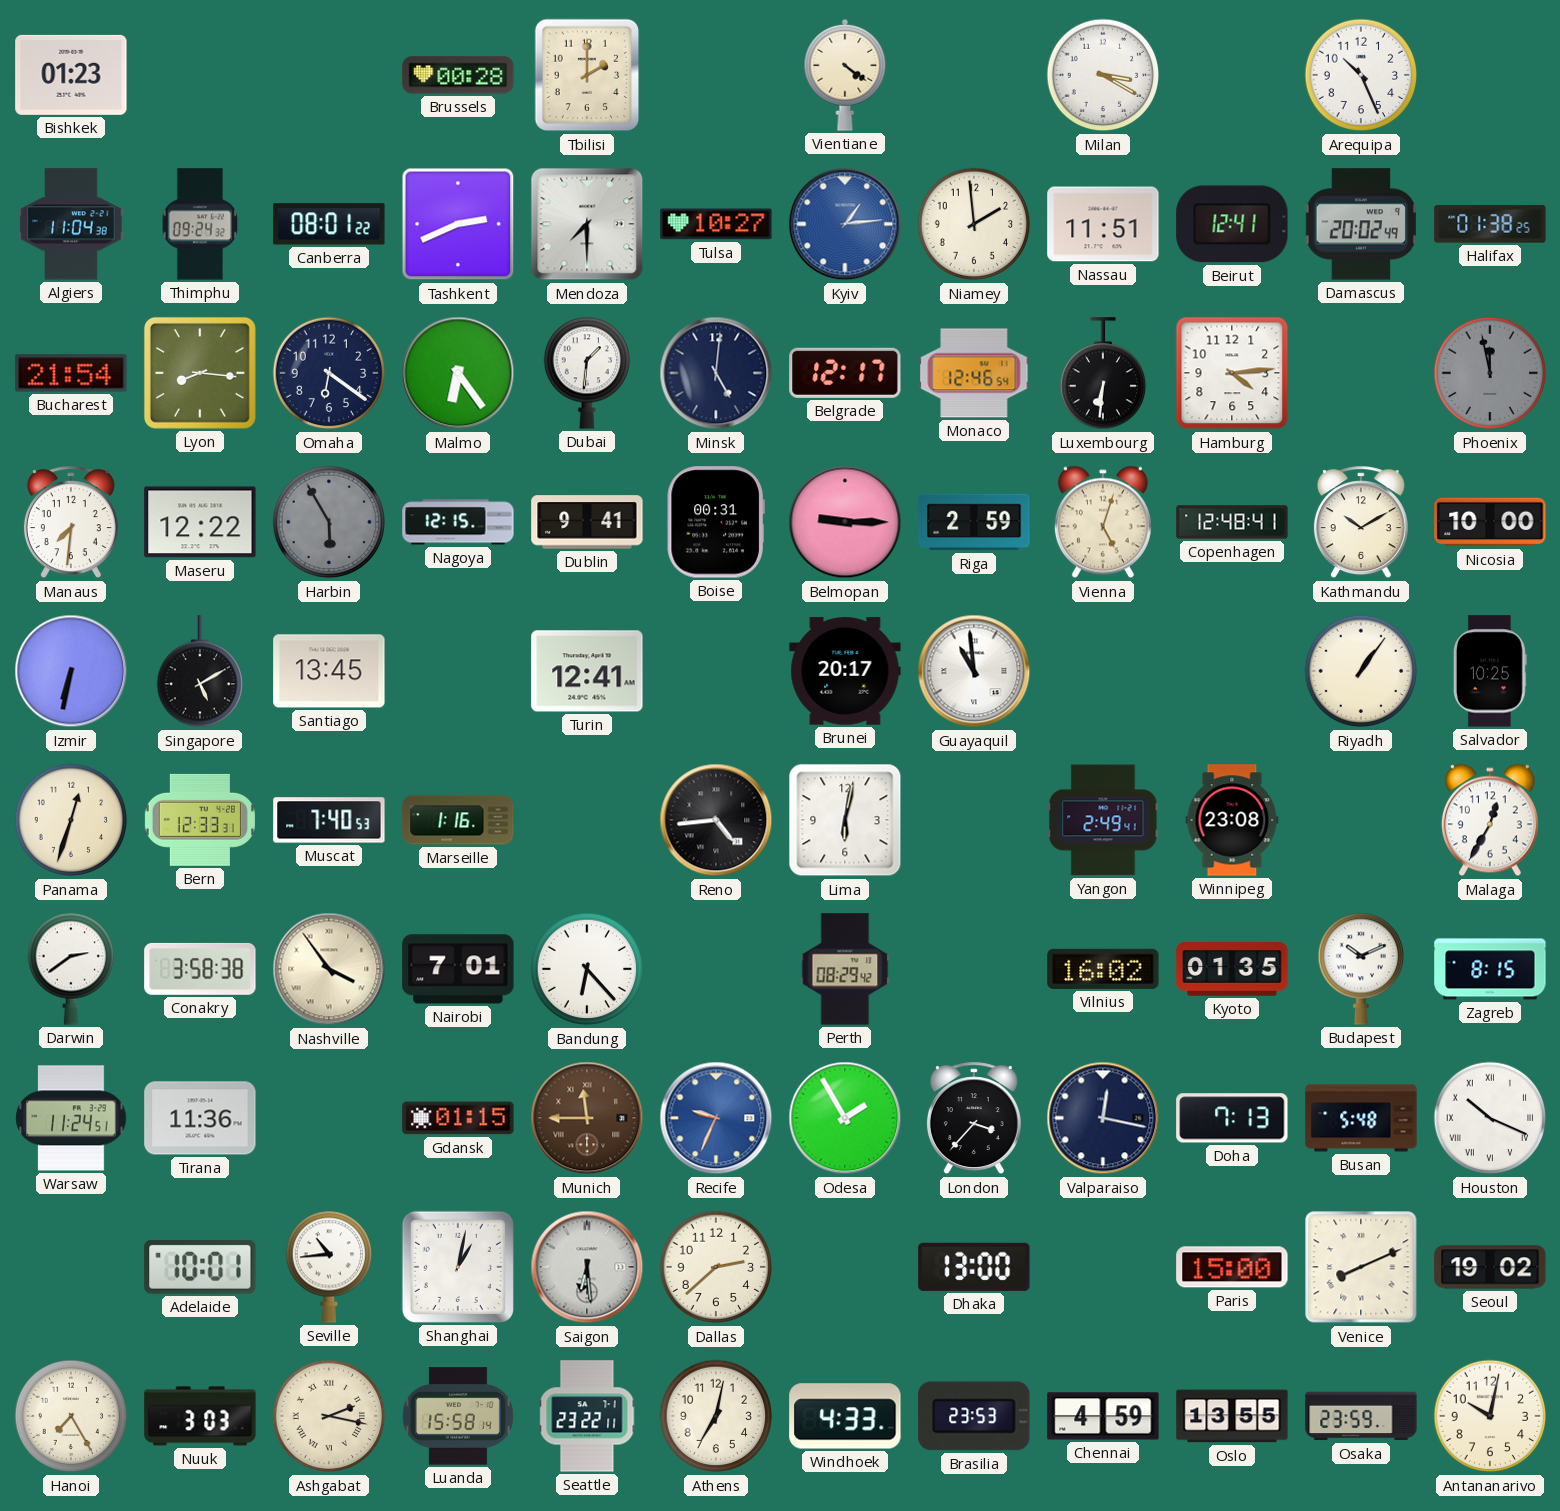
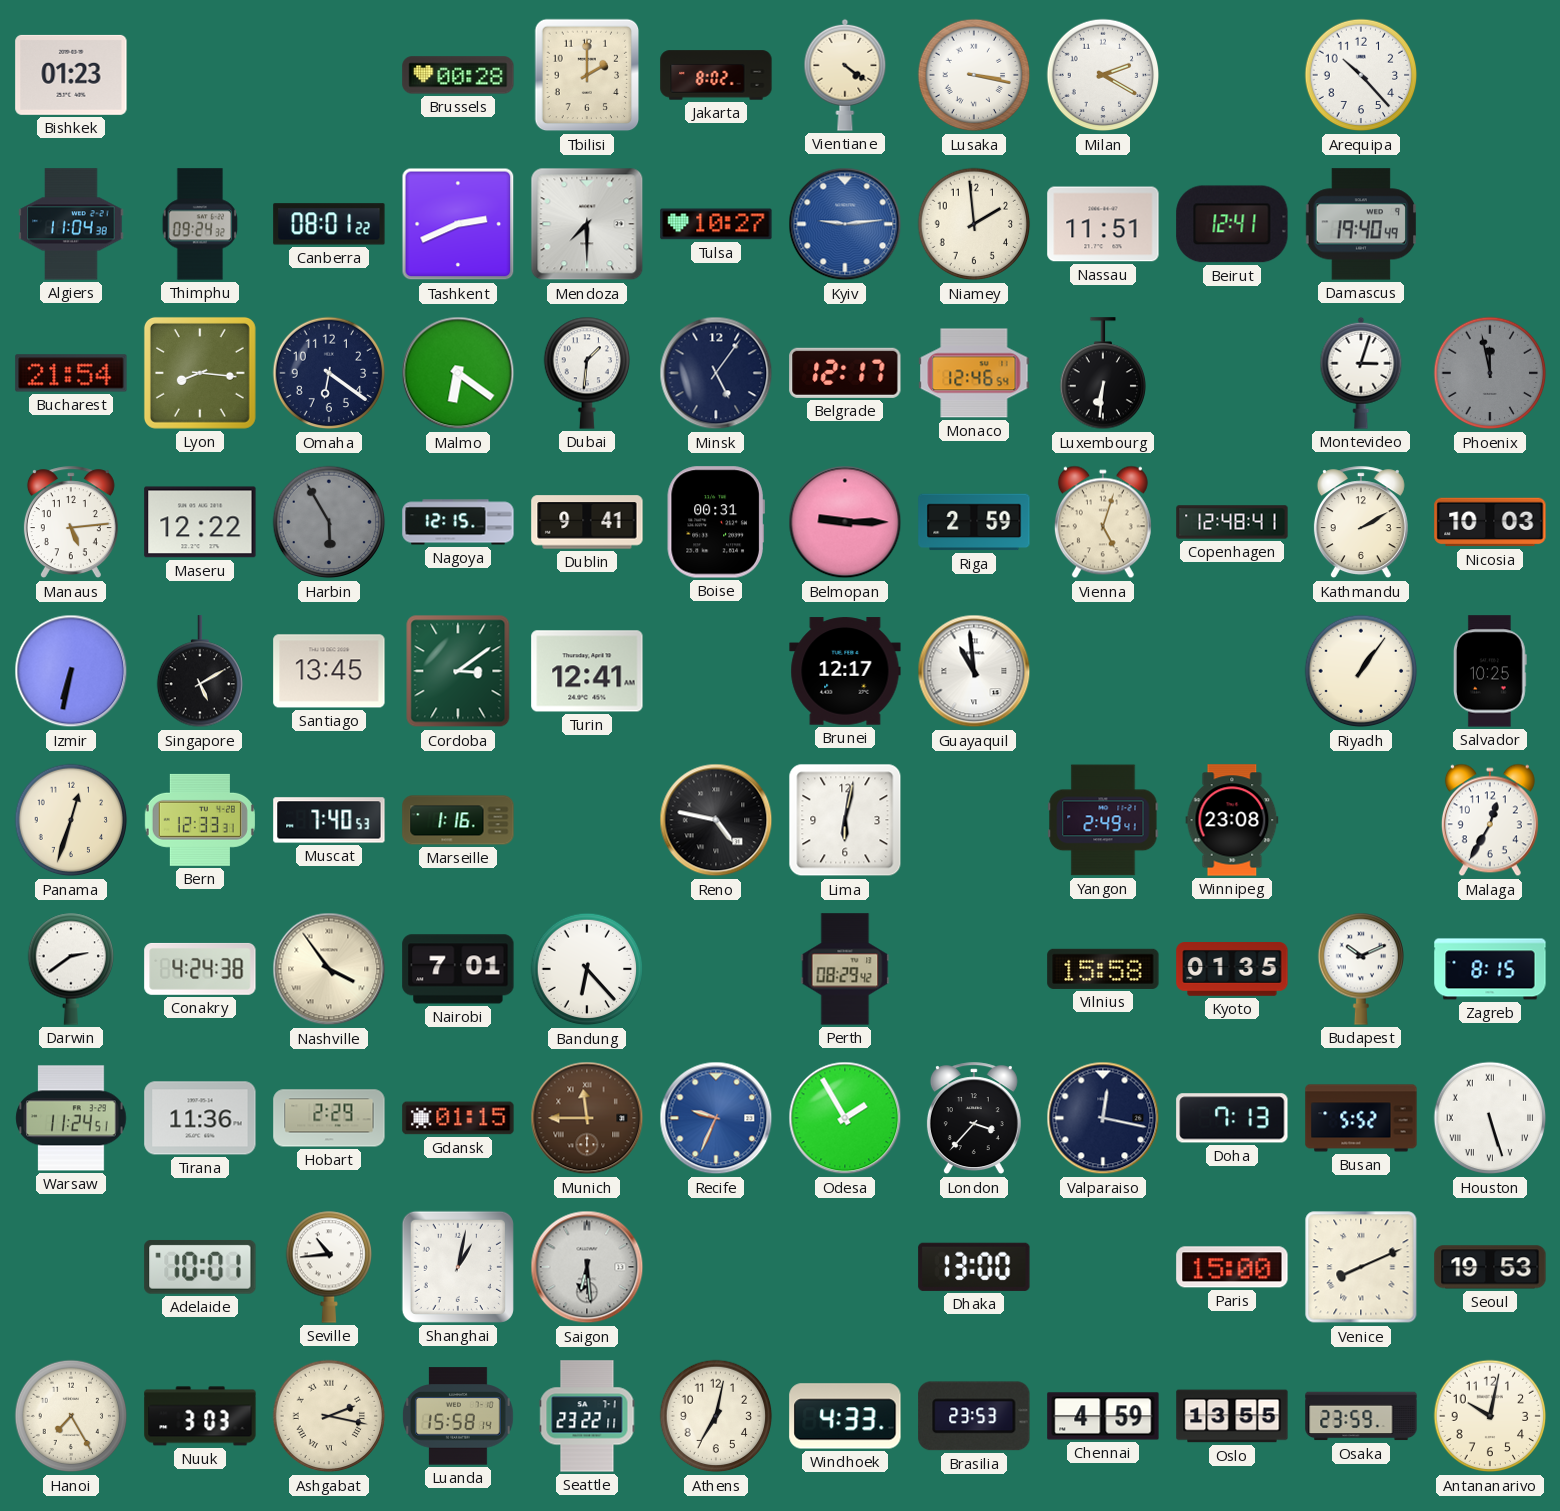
Jakarta: none -> 8:02
Lusaka: none -> 3:17
Milan: 3:20 -> 2:20
Arequipa: 10:26 -> 10:23
Kyiv: 1:14 -> 9:14
Damascus: 20:02 -> 19:40
Halifax: 01:38 -> none
Malmo: 6:24 -> 6:21
Minsk: 5:01 -> 5:06
Hamburg: 4:14 -> none
Montevideo: none -> 3:03
Manaus: 7:31 -> 5:14
Kathmandu: 10:10 -> 2:10
Nicosia: 10:00 -> 10:03
Cordoba: none -> 3:09
Brunei: 20:17 -> 12:17
Reno: 4:44 -> 4:47
Conakry: 3:58 -> 4:24
Vilnius: 16:02 -> 15:58
Hobart: none -> 2:29
Busan: 5:48 -> 5:52
Houston: 10:19 -> 5:27
Dallas: 2:38 -> none
Seoul: 19:02 -> 19:53
